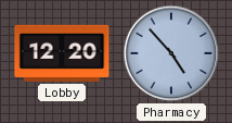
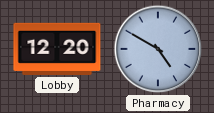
Pharmacy: 4:53 -> 4:50
